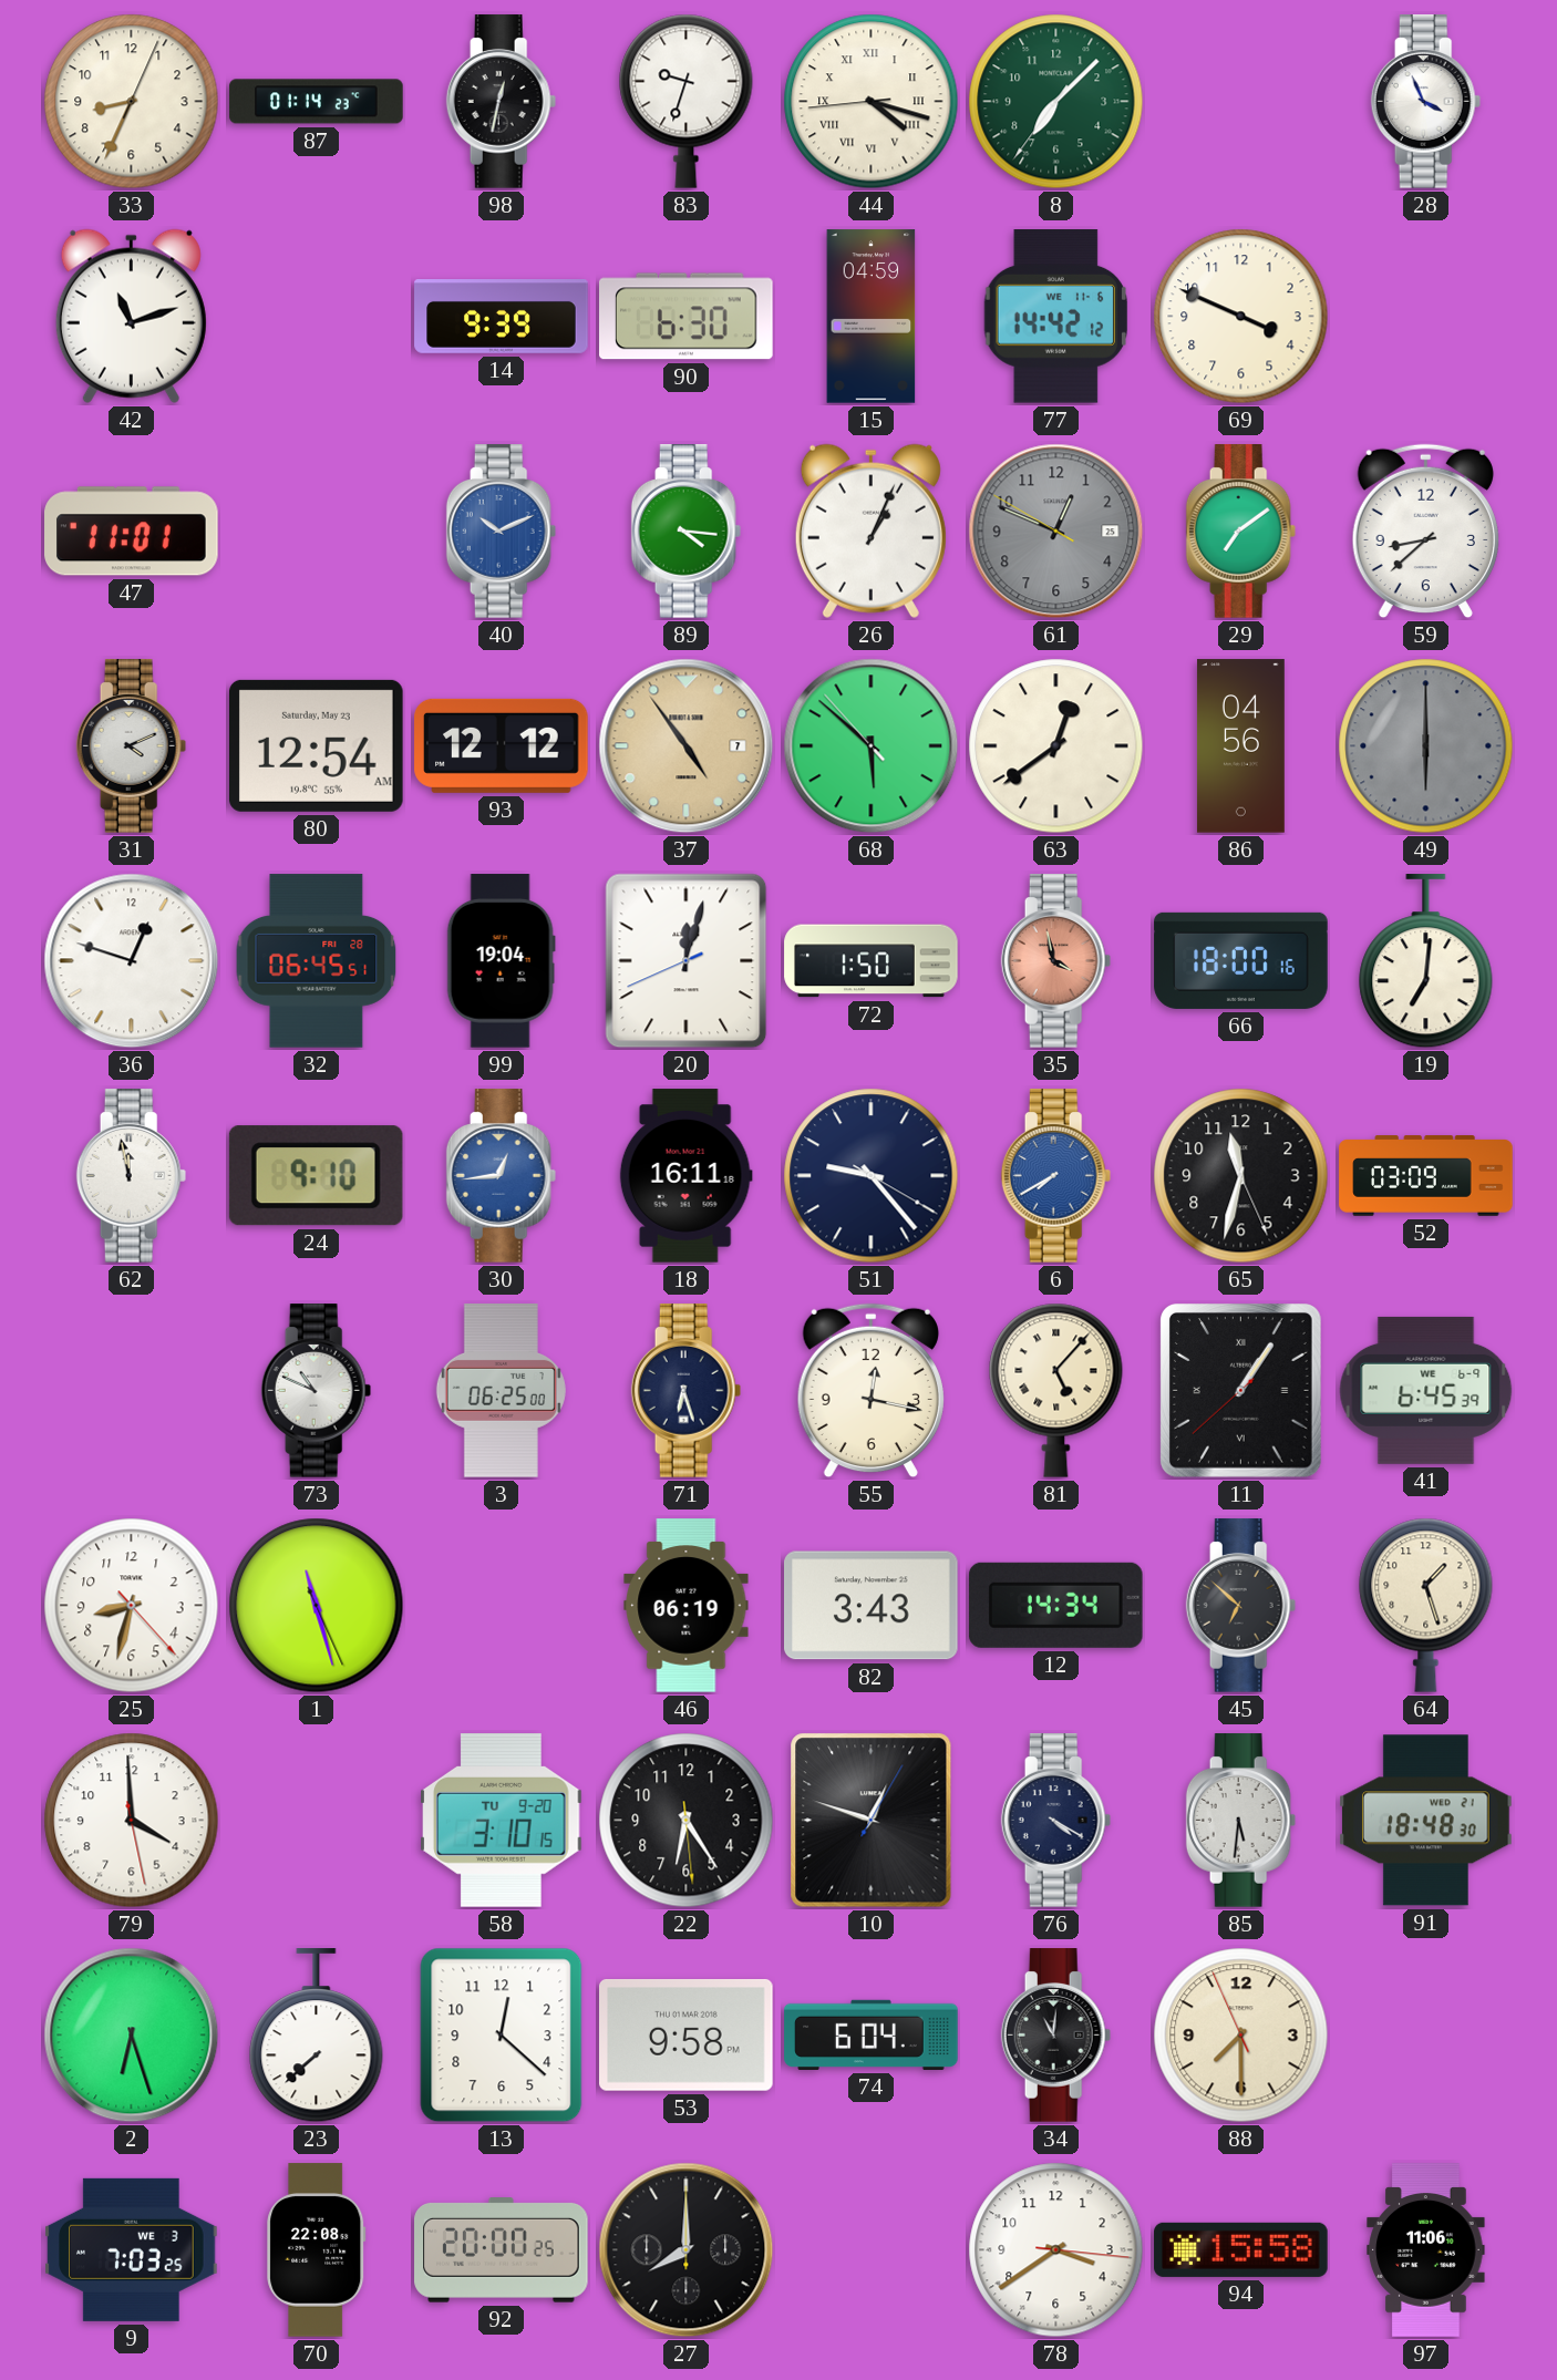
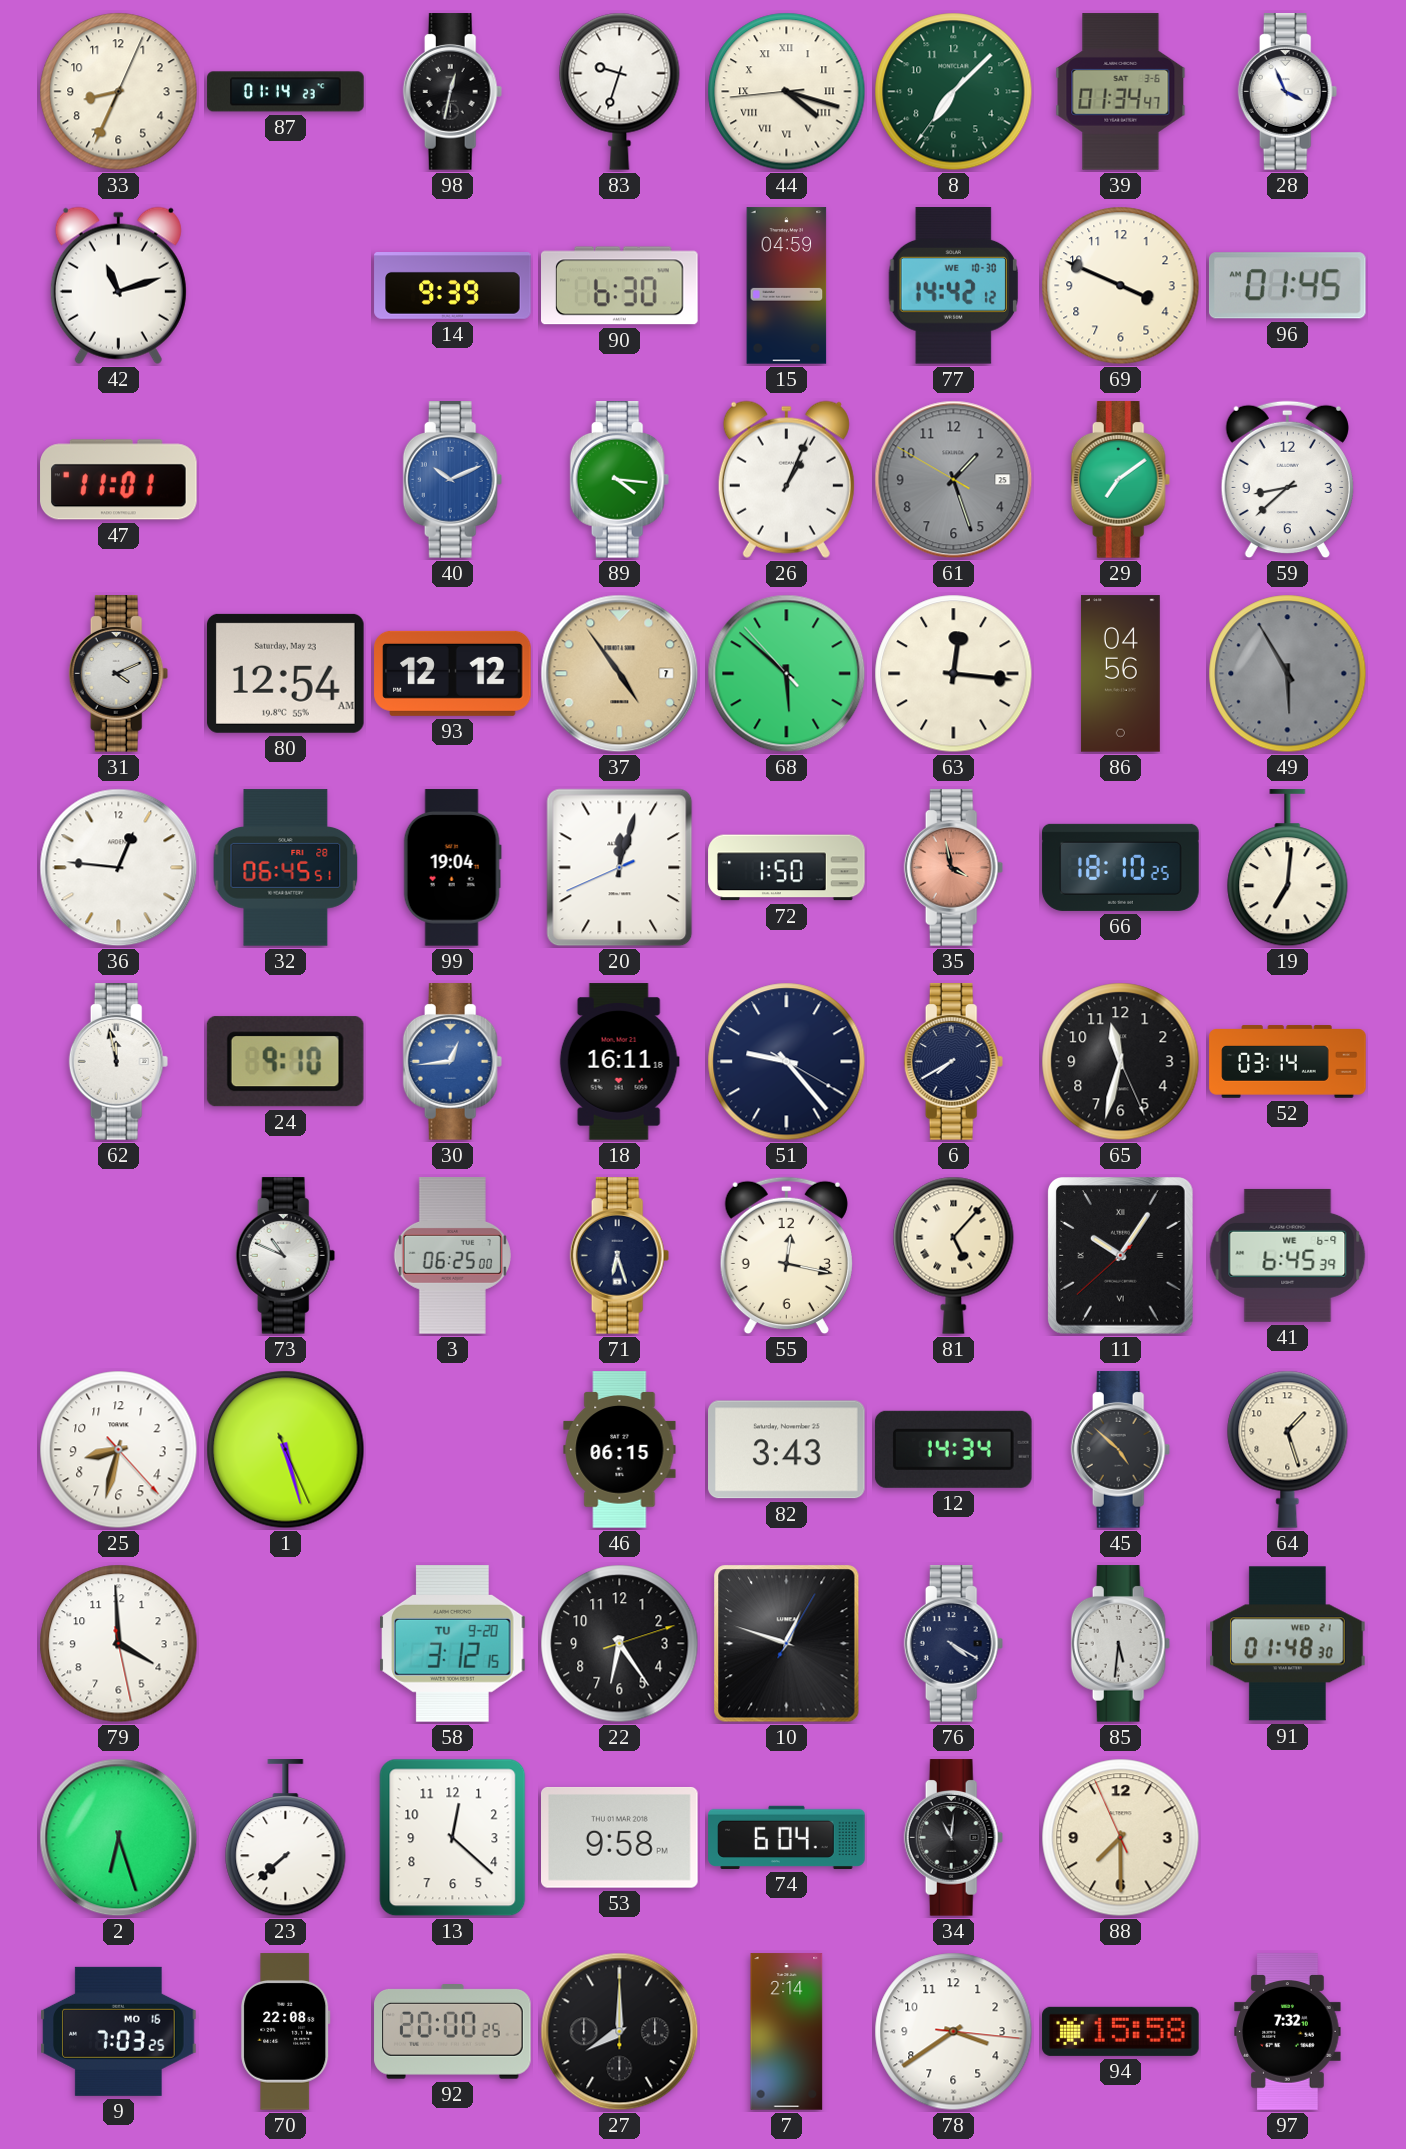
39: none -> 01:34
77 date: WE 11-6 -> WE 10-30
96: none -> 01:45
61: 12:48 -> 1:26
63: 12:39 -> 12:16
49: 6:00 -> 5:55
36: 12:48 -> 12:46
66: 18:00 -> 18:10
6 dial: blue -> navy
52: 03:09 -> 03:14
11: 1:05 -> 10:05
1: 11:27 -> 5:27
46: 06:19 -> 06:15
45: 6:52 -> 4:52
58: 3:10 -> 3:12
22: 6:24:29 -> 6:24:12
91: 18:48 -> 01:48
9 date: WE 3 -> MO 16
7: none -> 2:14
97: 11:06 -> 7:32
